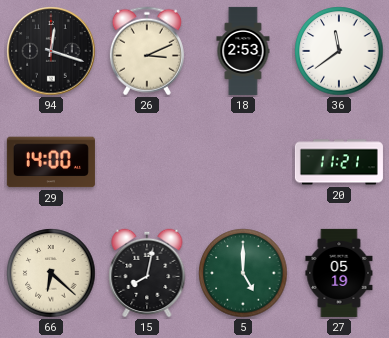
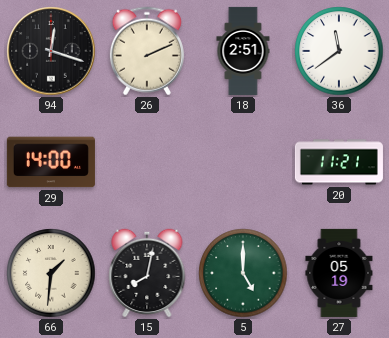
26: 3:11 -> 2:11
18: 2:53 -> 2:51
66: 6:22 -> 1:31
